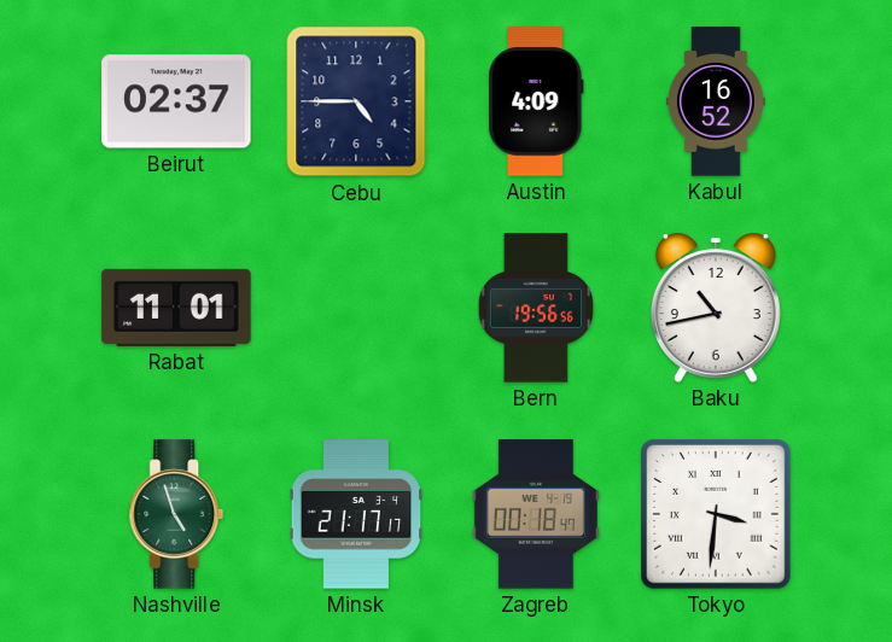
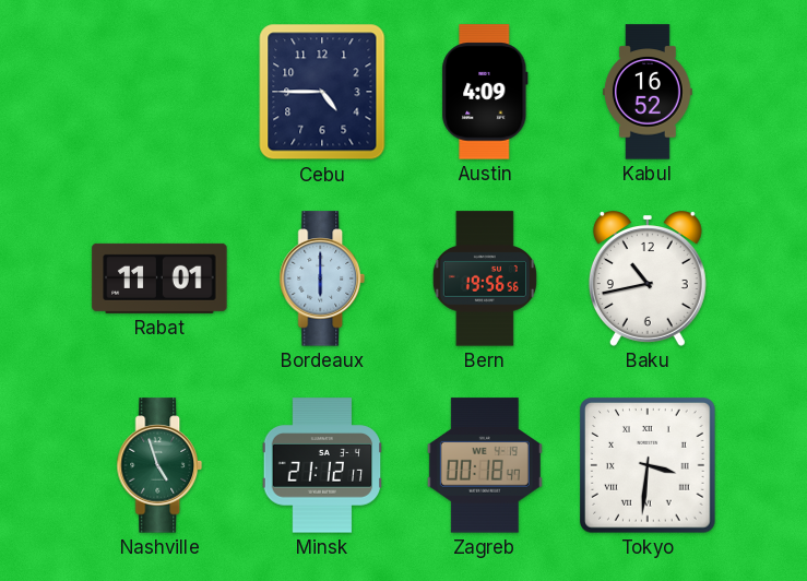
Beirut: 02:37 -> none
Bordeaux: none -> 6:00
Minsk: 21:17 -> 21:12
